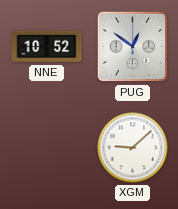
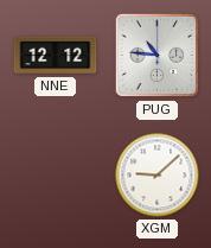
NNE: 10:52 -> 12:12
PUG: 12:51 -> 10:46
